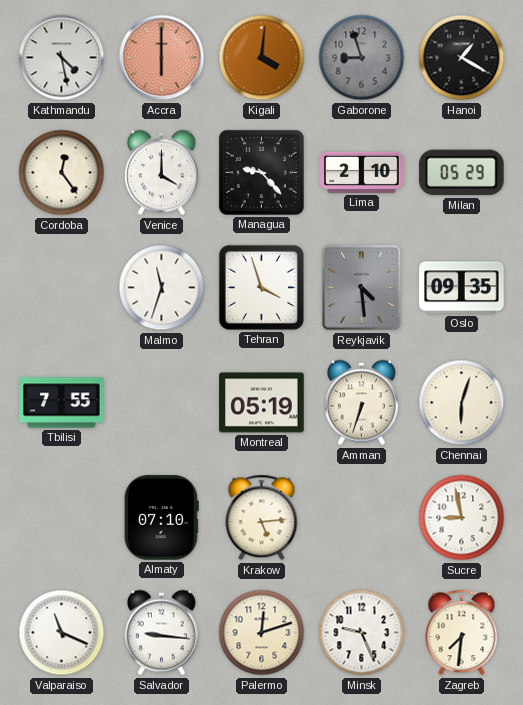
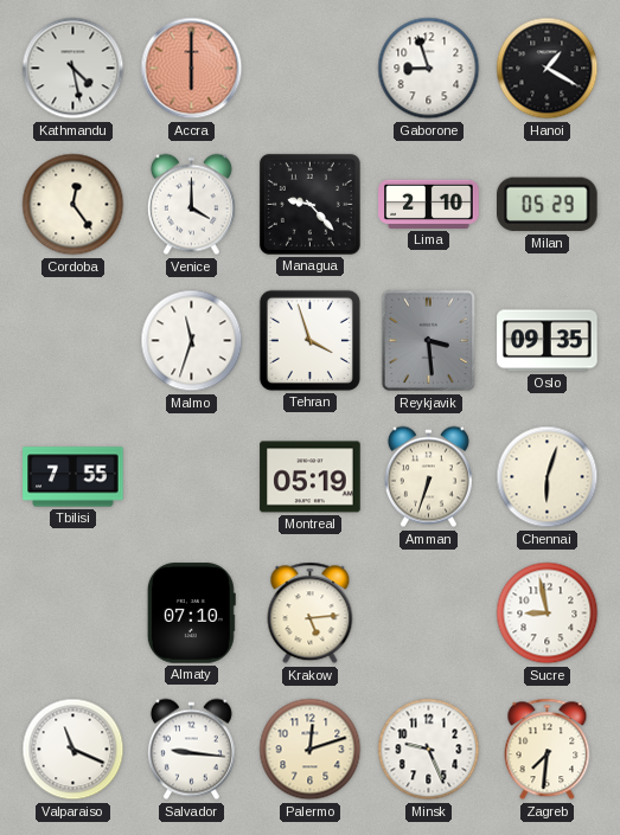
Kigali: 4:01 -> none
Gaborone dial: grey -> white
Reykjavik: 4:29 -> 3:29
